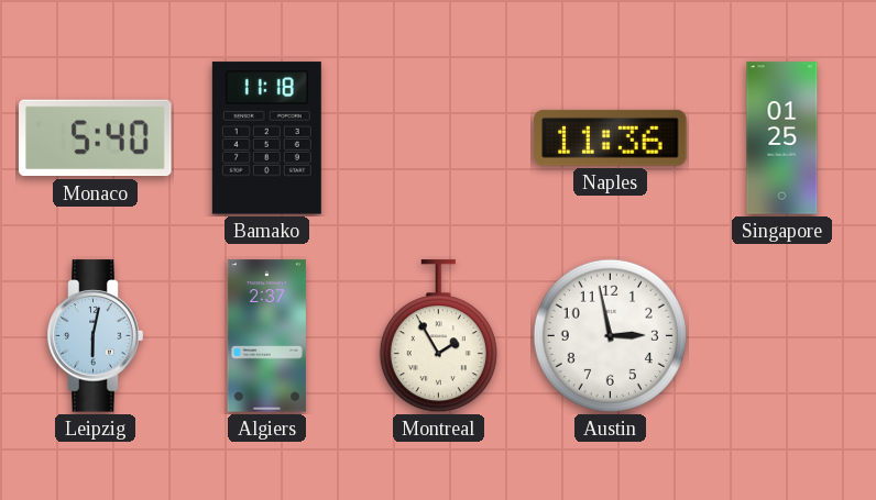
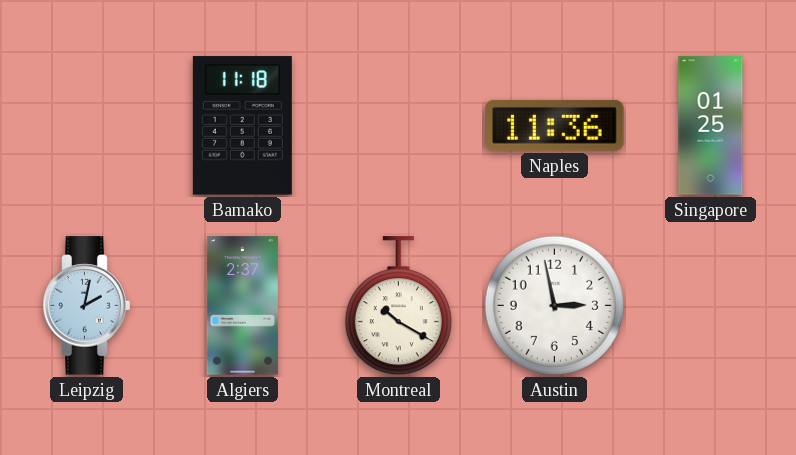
Monaco: 5:40 -> none
Leipzig: 6:02 -> 2:02
Montreal: 1:55 -> 10:20
